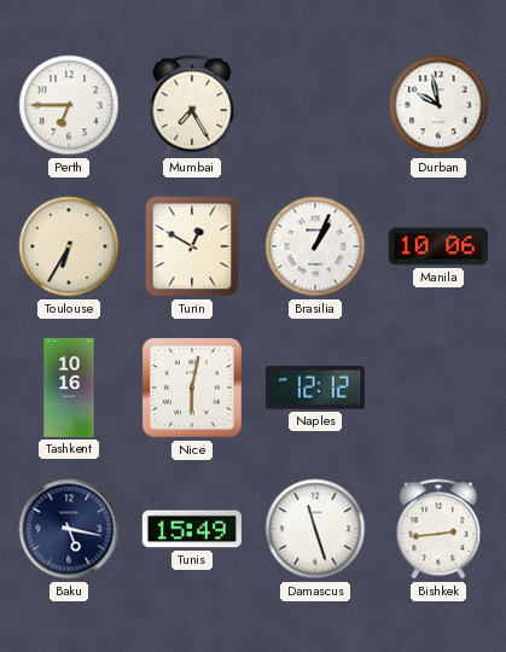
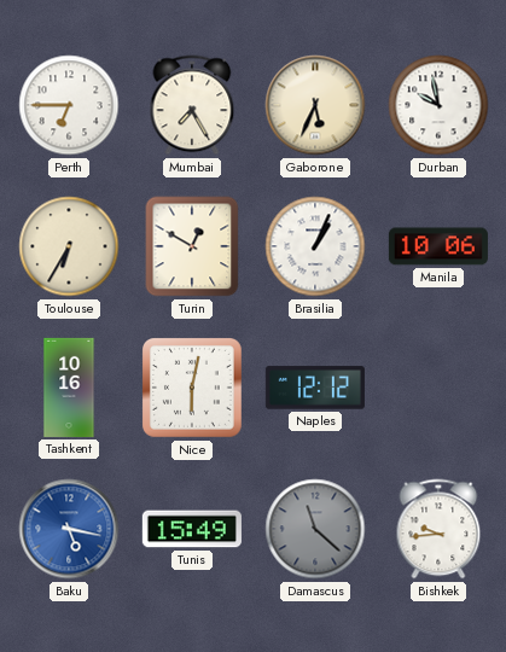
Gaborone: none -> 5:34
Baku dial: navy -> blue
Damascus: 11:27 -> 11:22
Damascus dial: white -> grey
Bishkek: 2:44 -> 9:44
